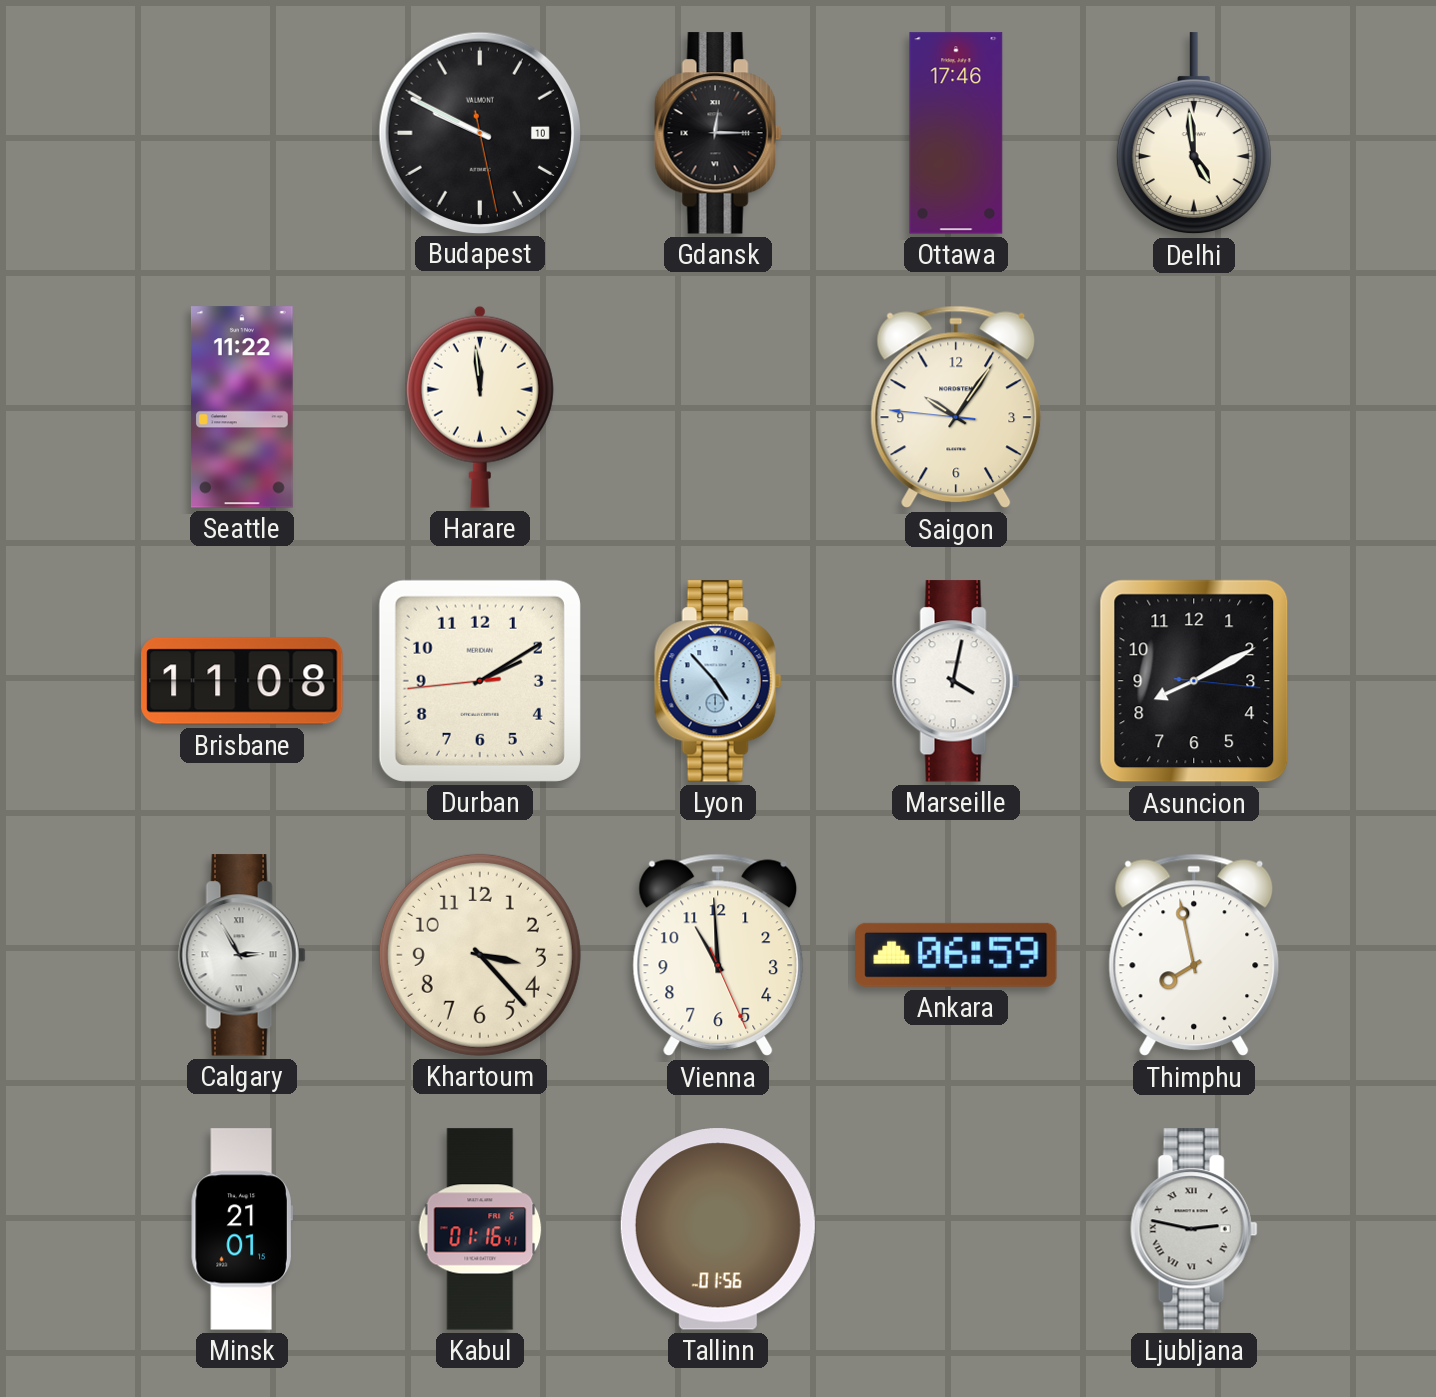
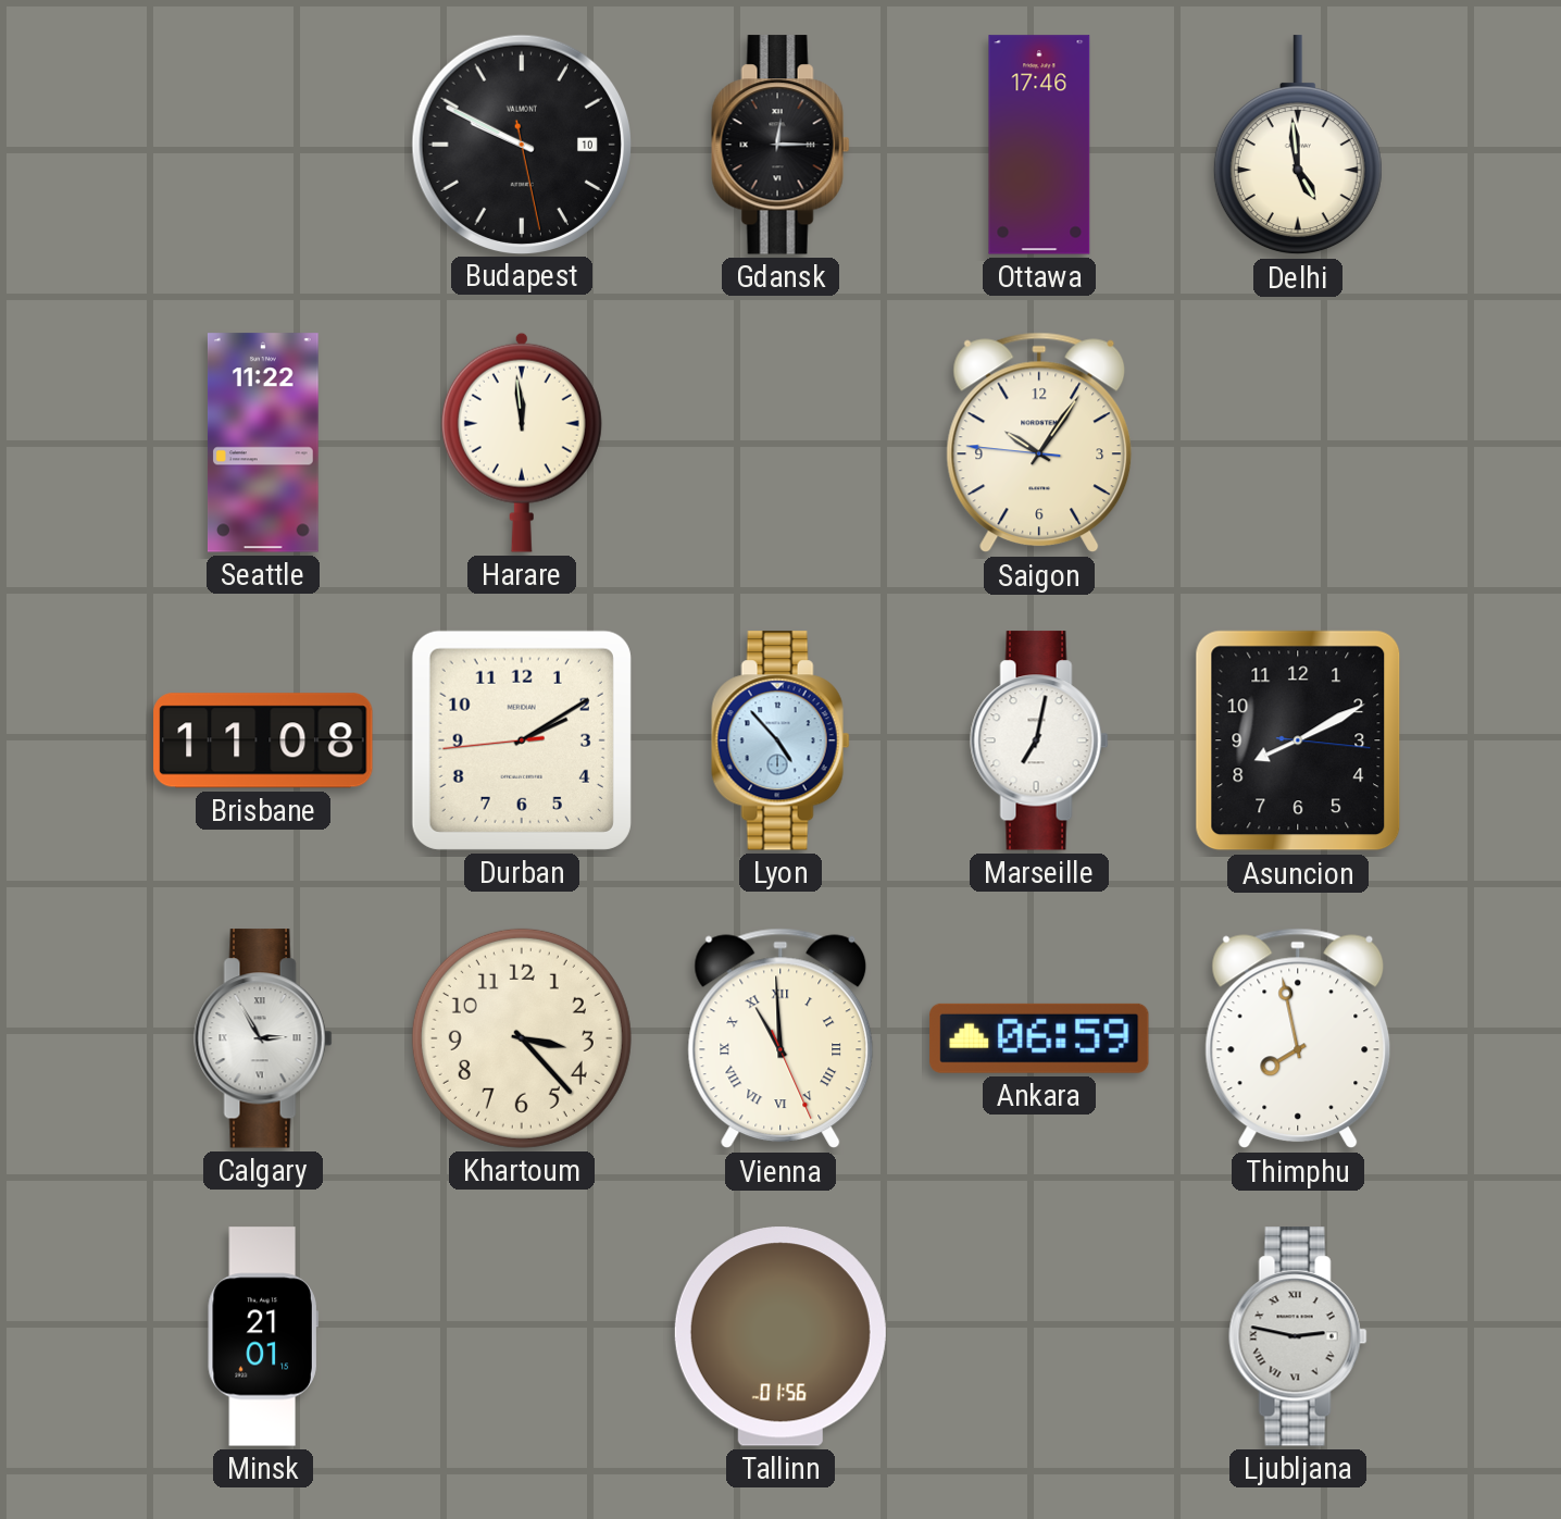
Marseille: 4:02 -> 7:02
Vienna numerals: Arabic -> Roman
Kabul: 01:16 -> none
